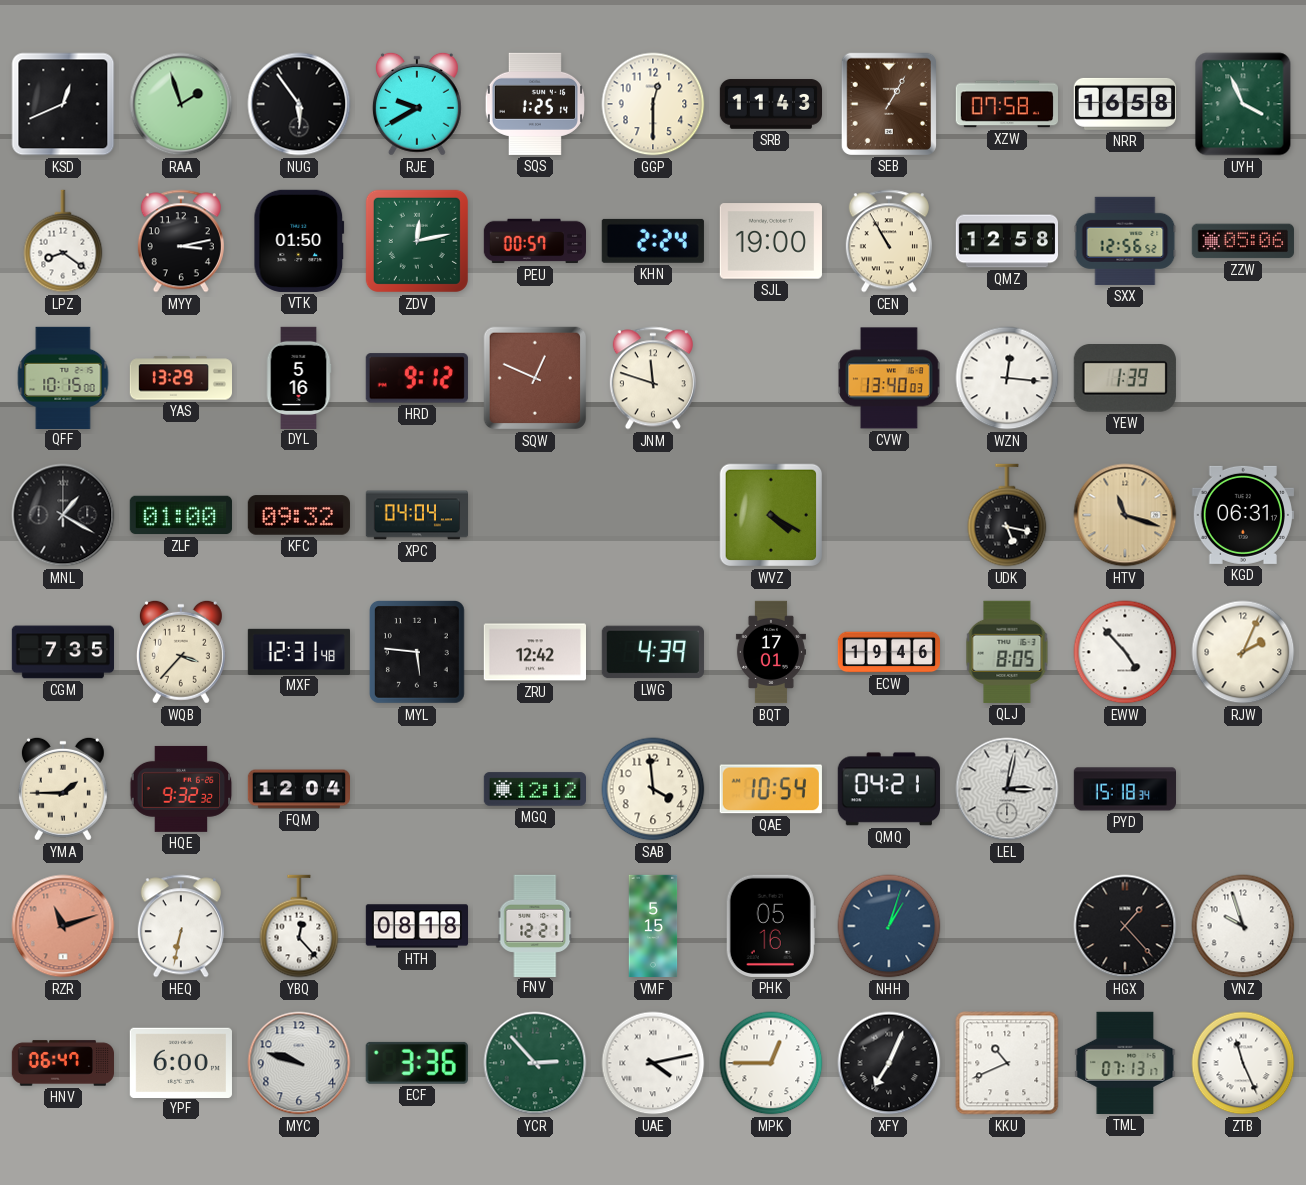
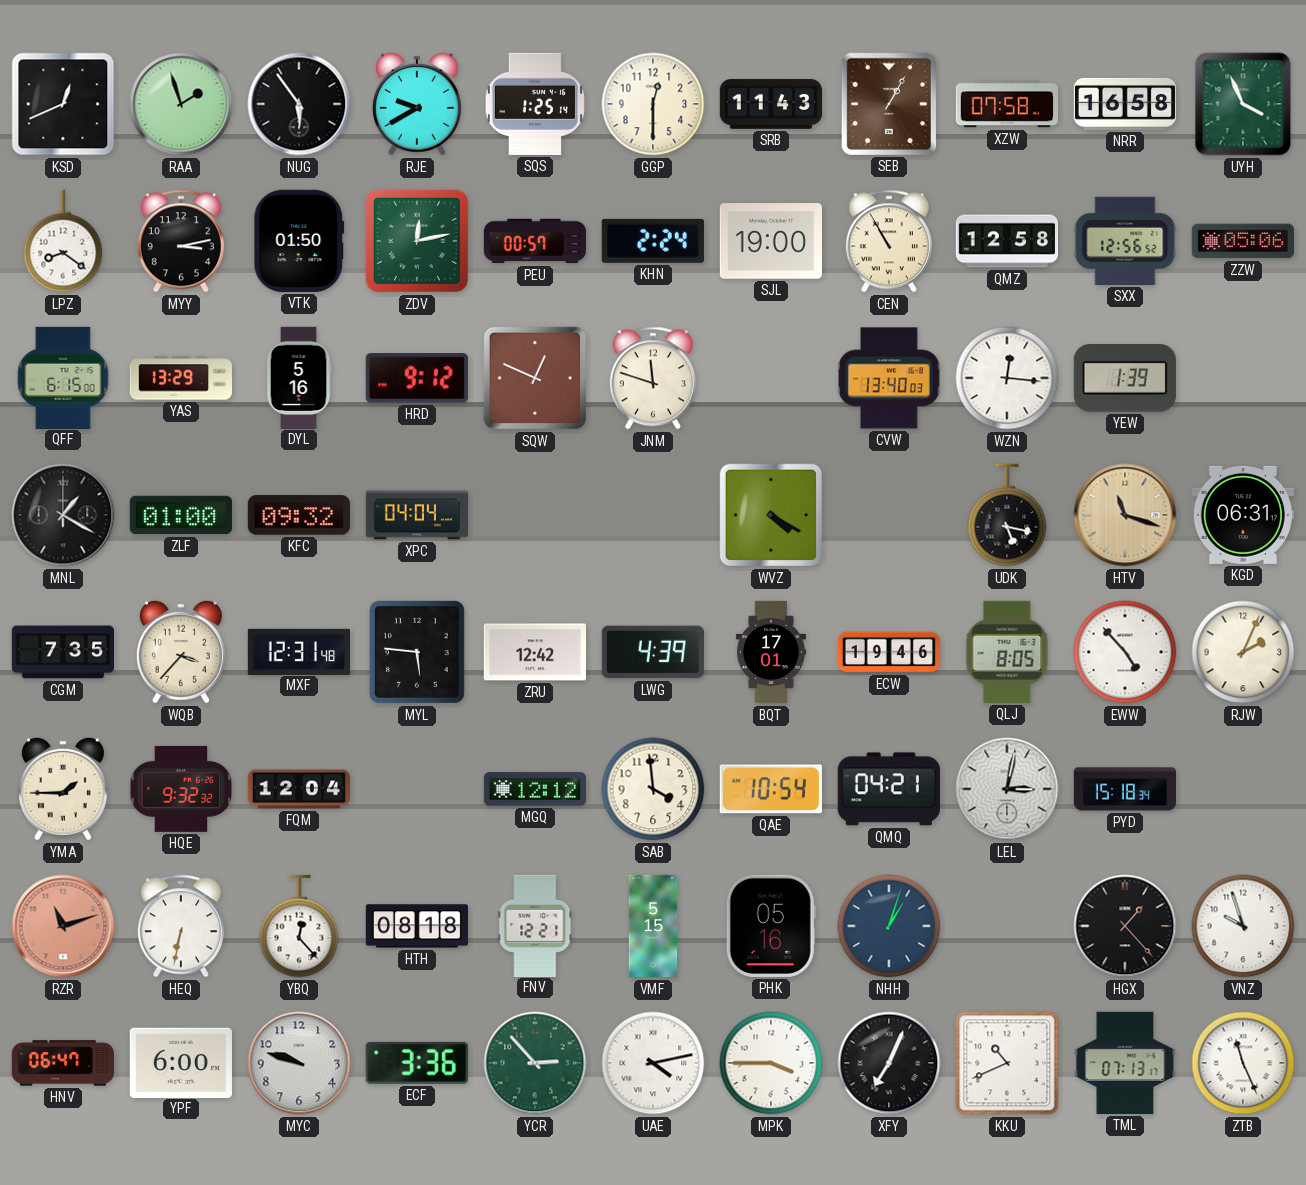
QFF: 10:15 -> 6:15
MPK: 12:45 -> 3:45
